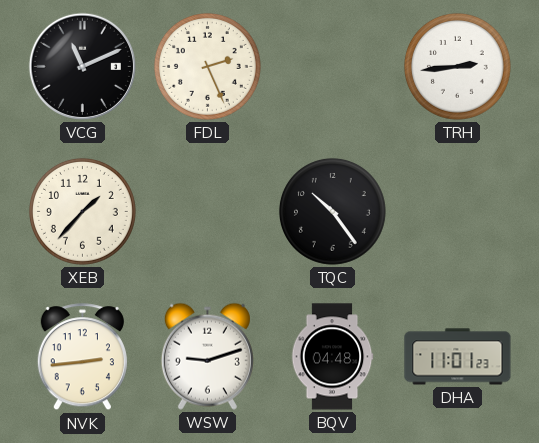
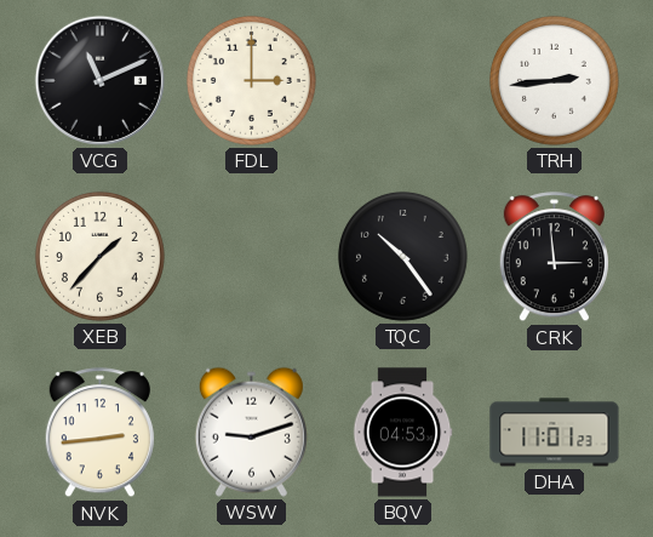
FDL: 2:26 -> 3:00
CRK: none -> 2:59
BQV: 04:48 -> 04:53
